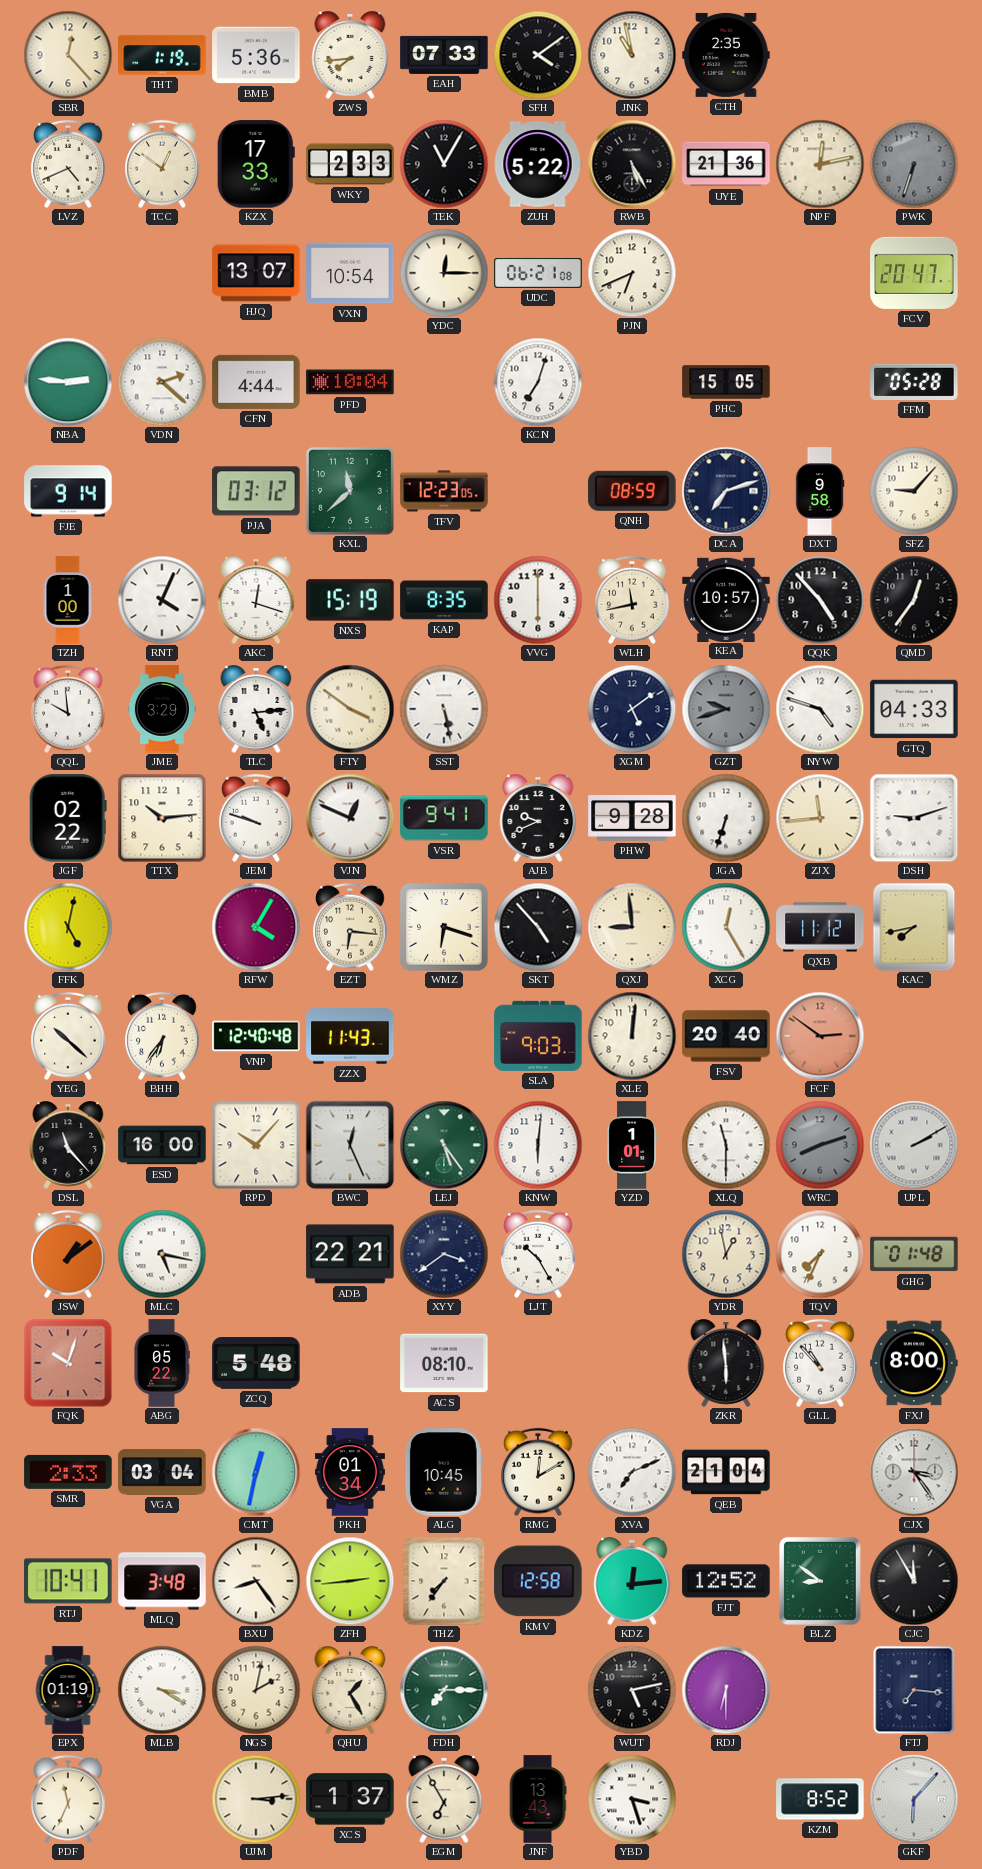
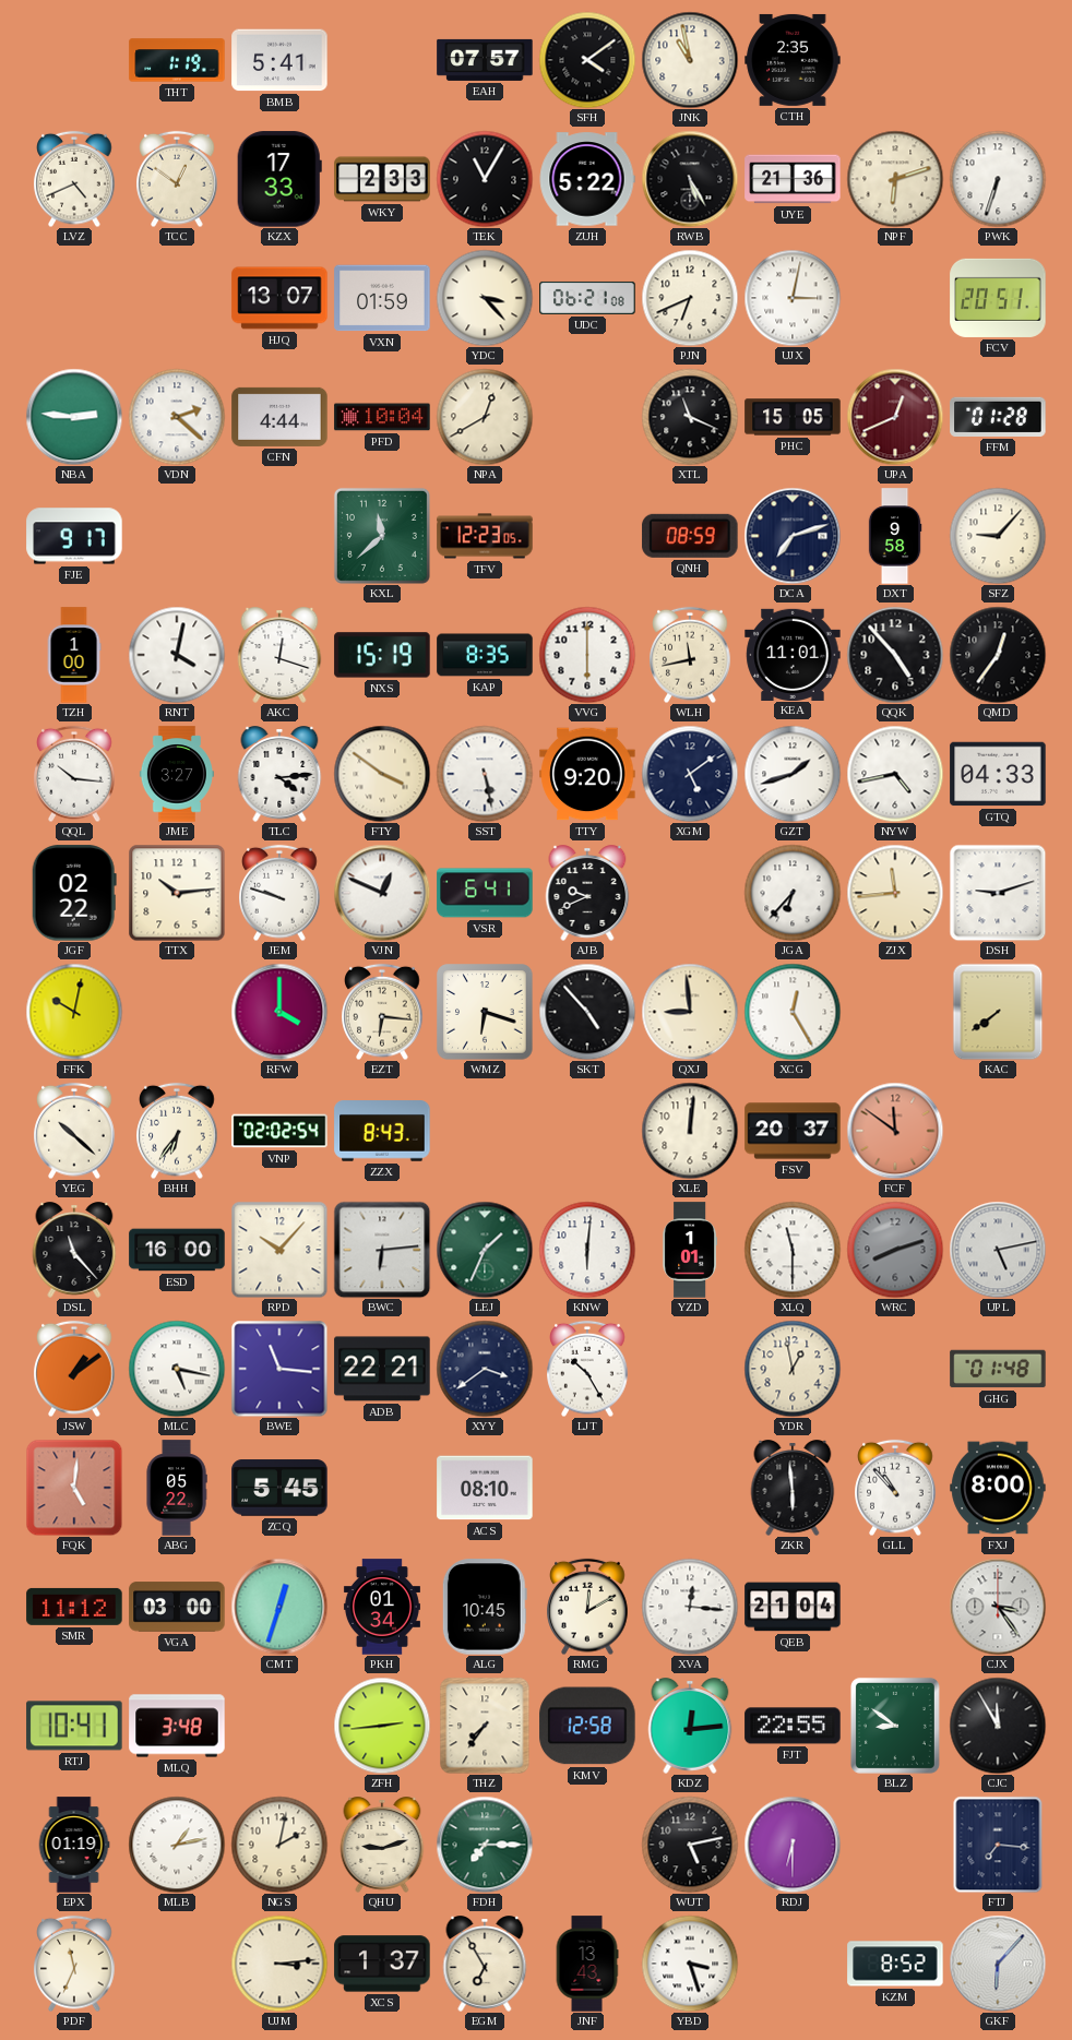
SBR: 12:23 -> none
BMB: 5:36 -> 5:41
ZWS: 7:44 -> none
EAH: 07:33 -> 07:57
NPF: 12:13 -> 6:12
PWK dial: grey -> white
VXN: 10:54 -> 01:59
YDC: 12:15 -> 3:23
UJX: none -> 3:02
FCV: 20:47 -> 20:51
NPA: none -> 12:40
KCN: 7:03 -> none
XTL: none -> 11:19
UPA: none -> 12:41
FFM: 05:28 -> 01:28
FJE: 9:14 -> 9:17
PJA: 03:12 -> none
RNT: 4:04 -> 4:02
KEA: 10:57 -> 11:01
QQL: 9:59 -> 10:16
JME: 3:29 -> 3:27
TLC: 5:14 -> 4:14
TTY: none -> 9:20
GZT: 9:42 -> 1:42
GZT dial: grey -> white
NYW: 4:48 -> 4:43
VSR: 9:41 -> 6:41
PHW: 9:28 -> none
JGA: 6:33 -> 6:37
FFK: 5:02 -> 10:02
RFW: 4:05 -> 4:00
QXB: 11:12 -> none
KAC: 7:43 -> 7:39
VNP: 12:40 -> 02:02
ZZX: 11:43 -> 8:43
SLA: 9:03 -> none
FSV: 20:40 -> 20:37
FCF: 2:51 -> 11:51
BWC: 12:26 -> 6:14
LEJ: 5:24 -> 1:34
UPL: 2:10 -> 5:13
BWE: none -> 11:16
TQV: 7:34 -> none
FQK: 10:03 -> 5:01
ZCQ: 5:48 -> 5:45
SMR: 2:33 -> 11:12
VGA: 03:04 -> 03:00
CMT: 12:32 -> 12:33
XVA: 7:11 -> 12:16
BXU: 8:24 -> none
FJT: 12:52 -> 22:55
MLB: 3:20 -> 1:13
QHU: 1:25 -> 9:12
